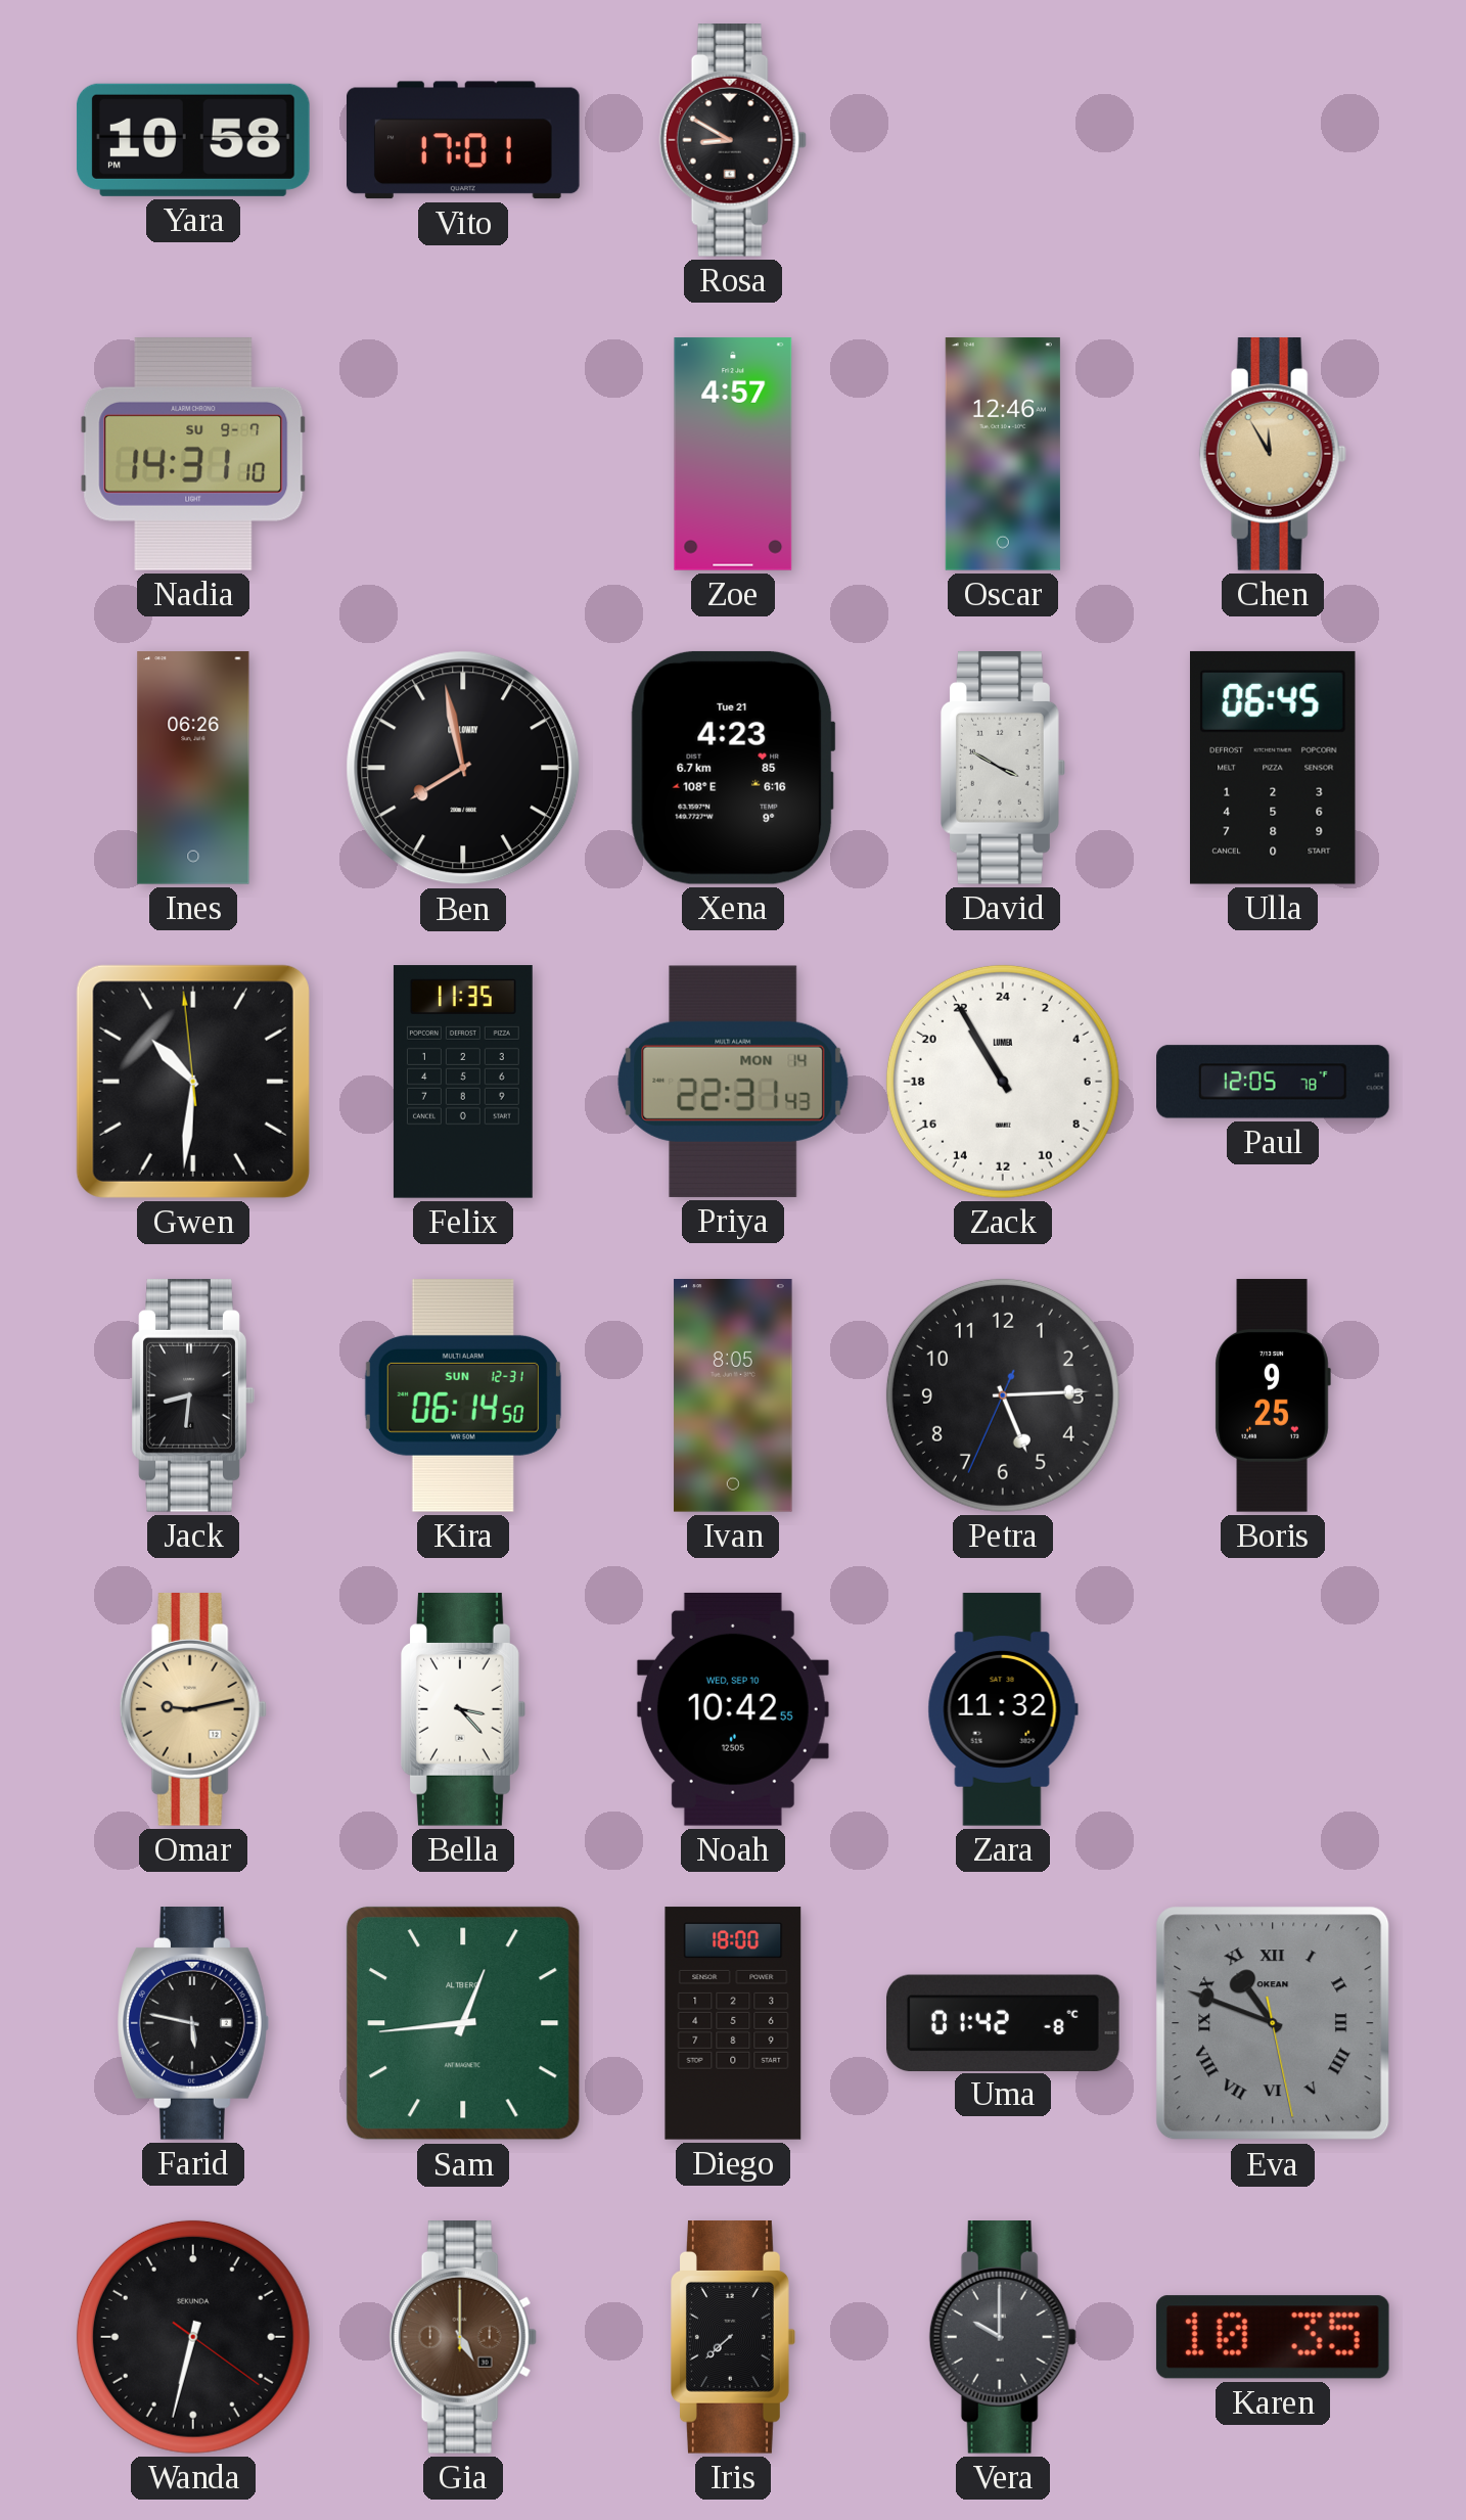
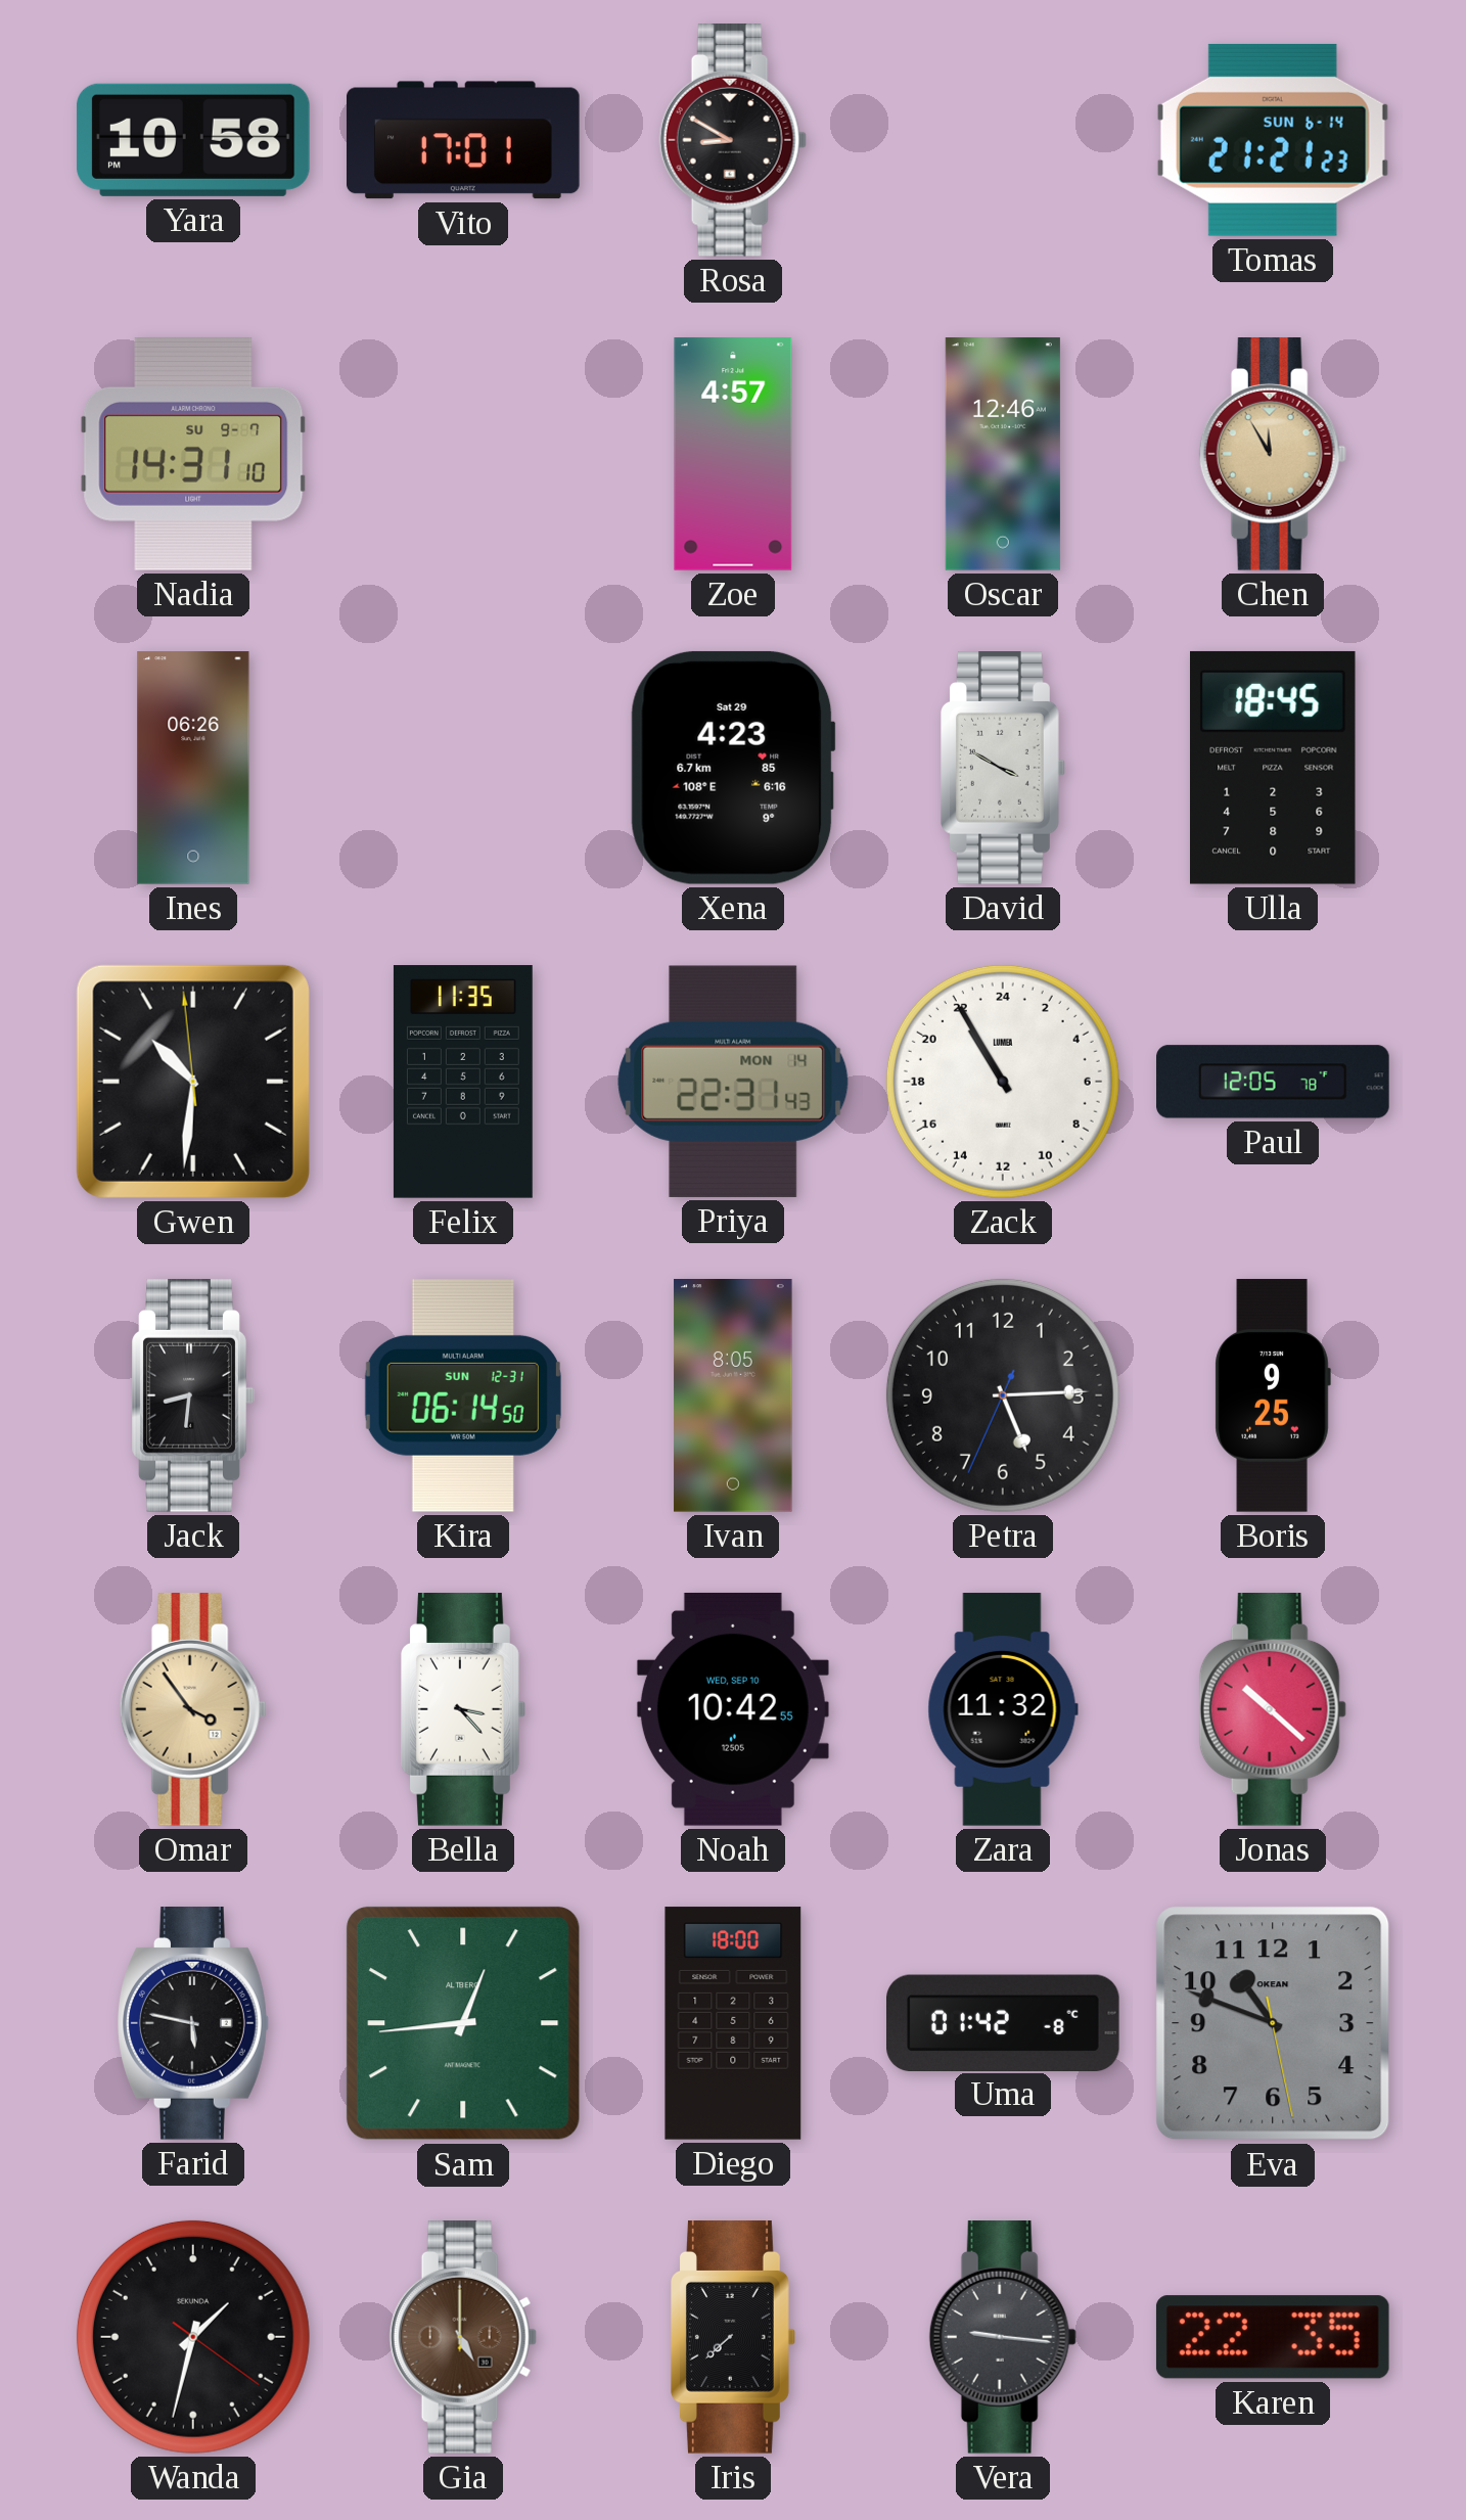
Tomas: none -> 21:21
Ben: 7:58 -> none
Xena date: Tue 21 -> Sat 29
Ulla: 06:45 -> 18:45
Omar: 9:13 -> 3:54
Jonas: none -> 10:22
Eva numerals: Roman -> Arabic
Wanda: 6:32 -> 1:32
Vera: 10:00 -> 9:16
Karen: 10:35 -> 22:35
